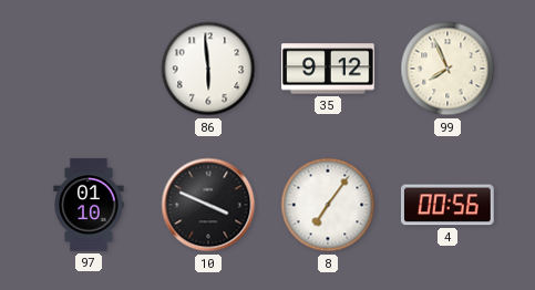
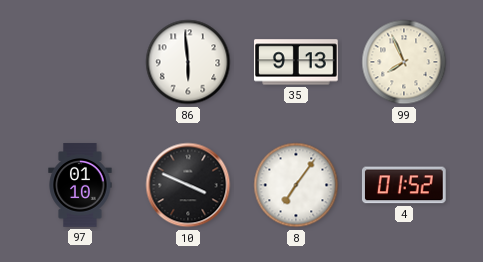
35: 9:12 -> 9:13
4: 00:56 -> 01:52
